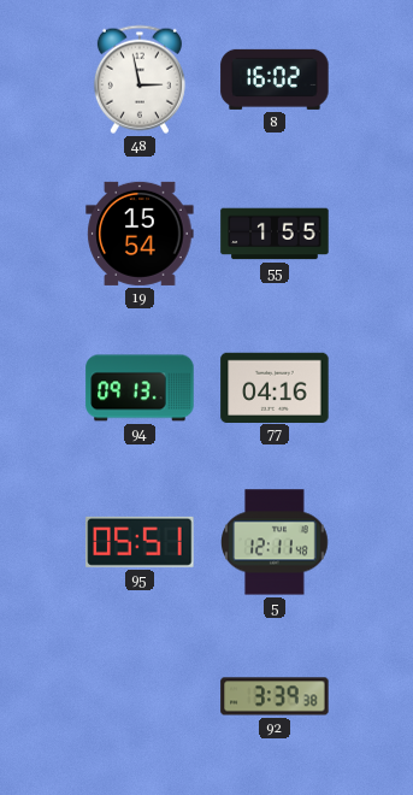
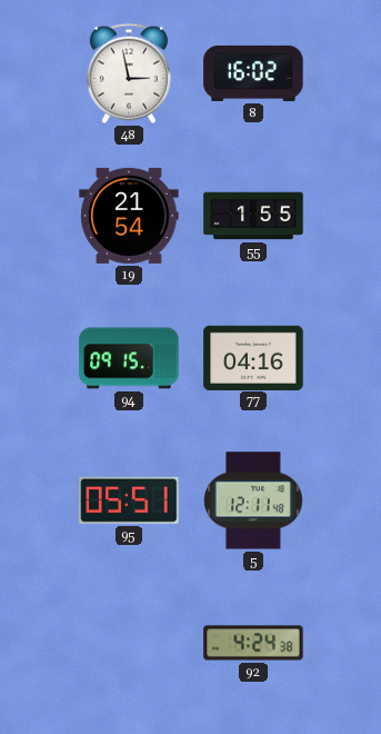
19: 15:54 -> 21:54
94: 09:13 -> 09:15
92: 3:39 -> 4:24
